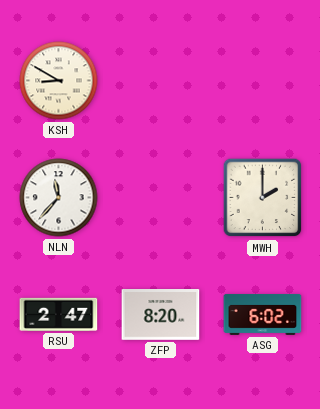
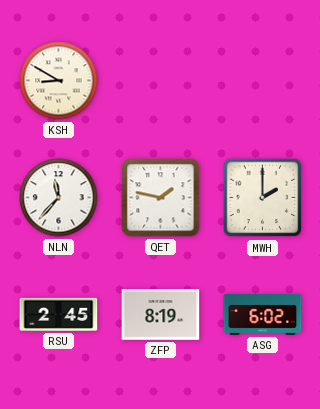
QET: none -> 1:47
RSU: 2:47 -> 2:45
ZFP: 8:20 -> 8:19
